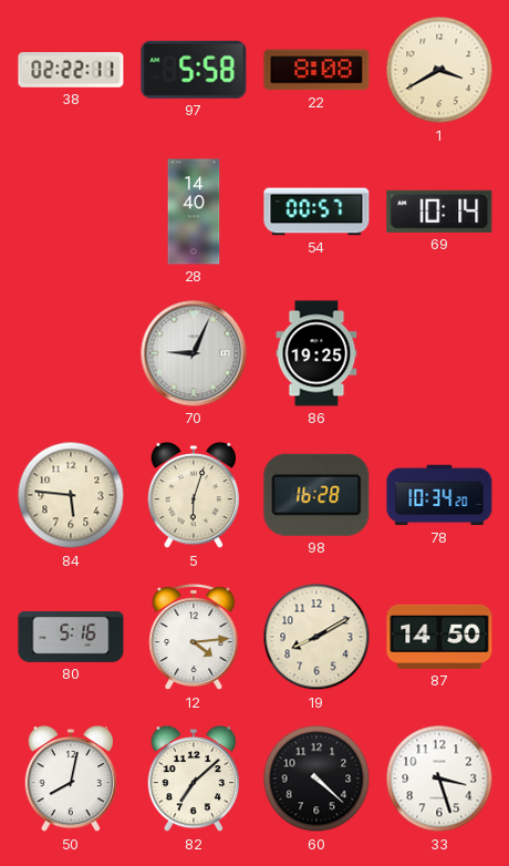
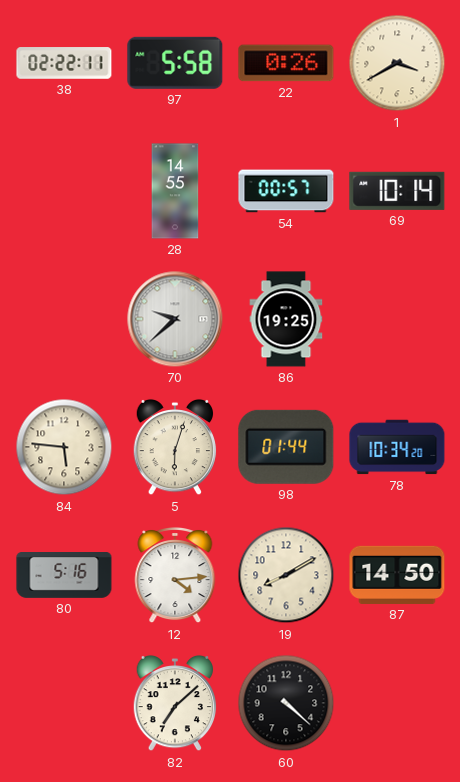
22: 8:08 -> 0:26
28: 14:40 -> 14:55
70: 9:04 -> 9:38
98: 16:28 -> 01:44
50: 8:02 -> none
33: 3:27 -> none
